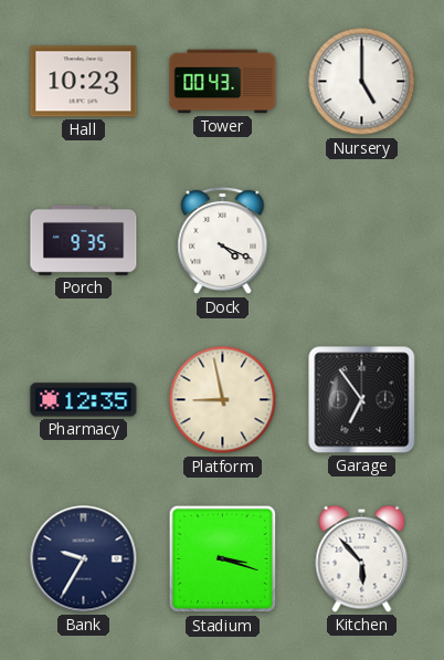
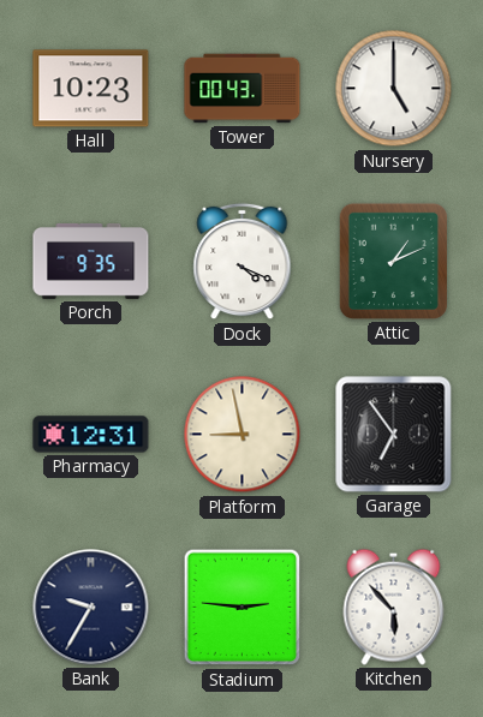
Attic: none -> 1:11
Pharmacy: 12:35 -> 12:31
Stadium: 3:18 -> 2:46
